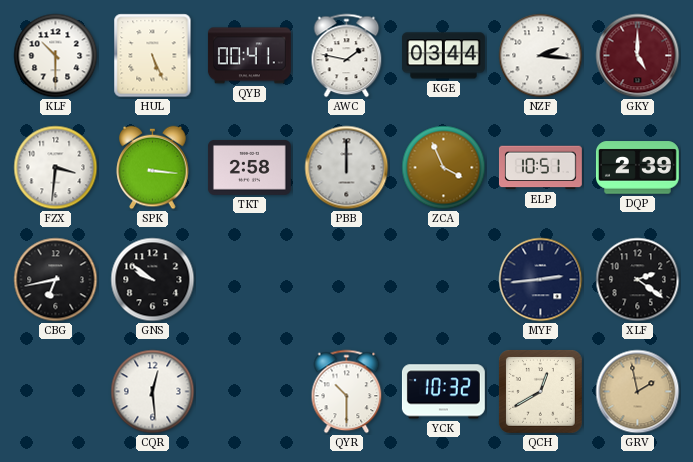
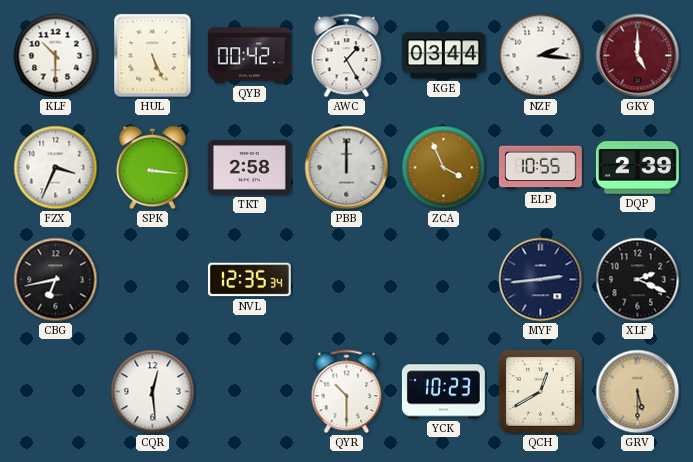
QYB: 00:41 -> 00:42
AWC: 1:47 -> 1:25
FZX: 3:31 -> 3:34
ELP: 10:51 -> 10:55
GNS: 9:51 -> none
NVL: none -> 12:35
XLF: 2:21 -> 2:19
YCK: 10:32 -> 10:23
GRV: 1:58 -> 5:30
